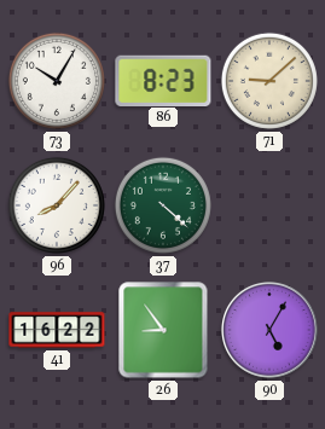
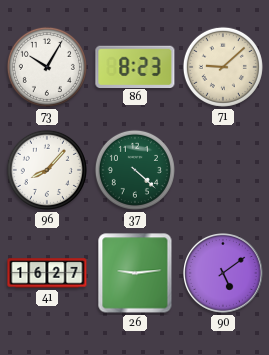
41: 16:22 -> 16:27
26: 8:54 -> 9:14
90: 5:05 -> 5:09
